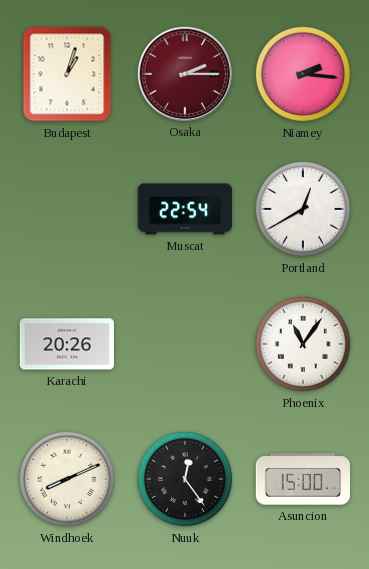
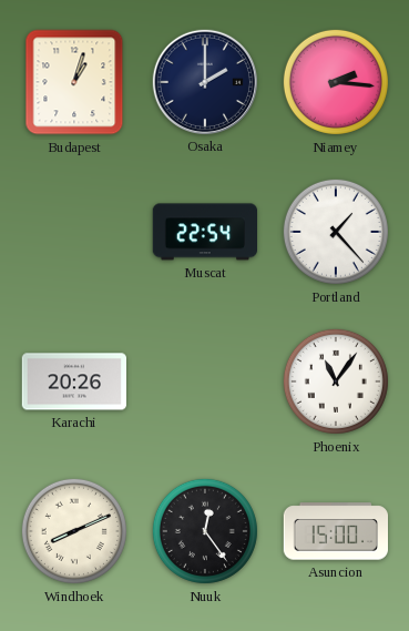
Osaka: 2:15 -> 2:00
Osaka dial: burgundy -> navy
Portland: 12:40 -> 1:23
